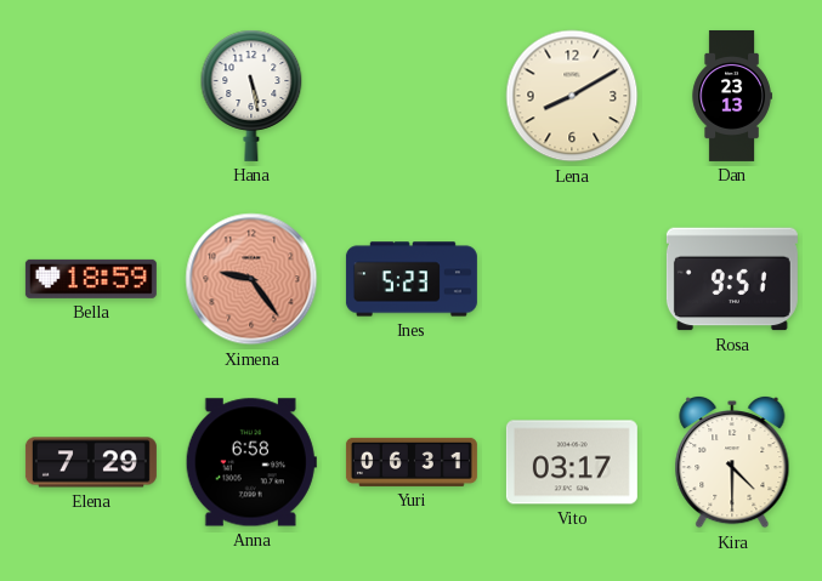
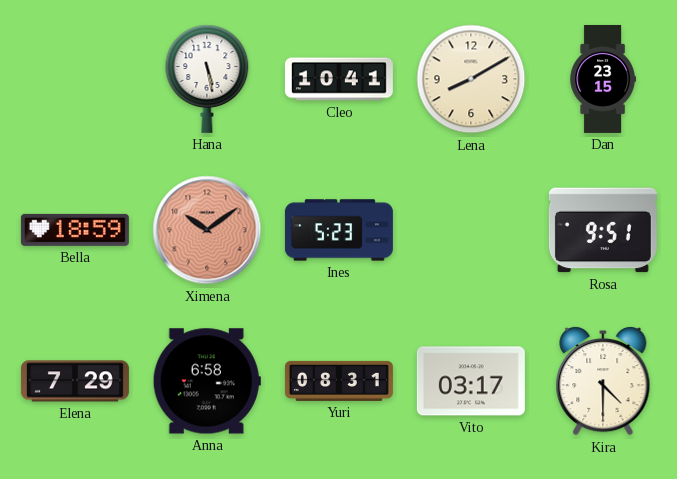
Cleo: none -> 10:41
Dan: 23:13 -> 23:15
Ximena: 9:24 -> 10:09
Yuri: 06:31 -> 08:31
